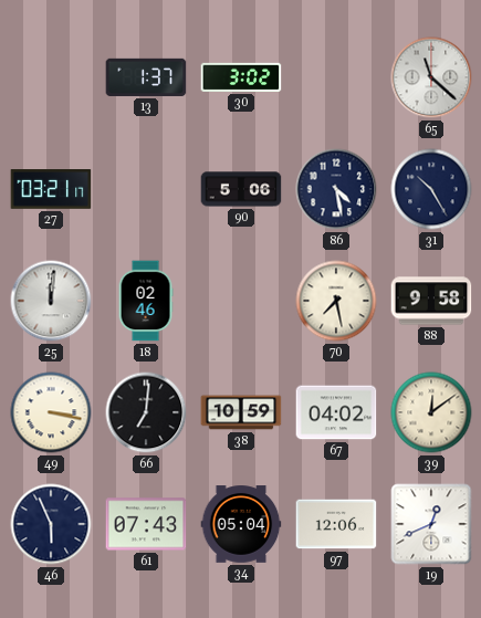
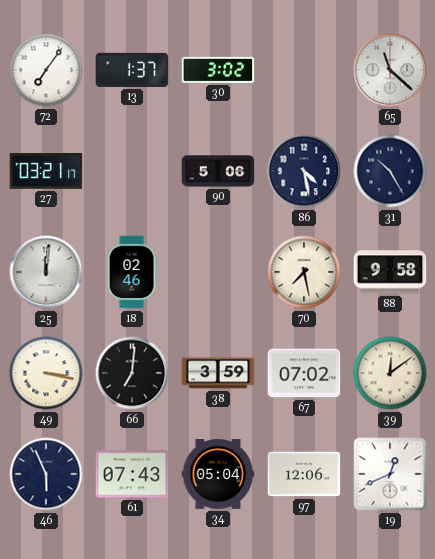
72: none -> 7:06
38: 10:59 -> 3:59
67: 04:02 -> 07:02
